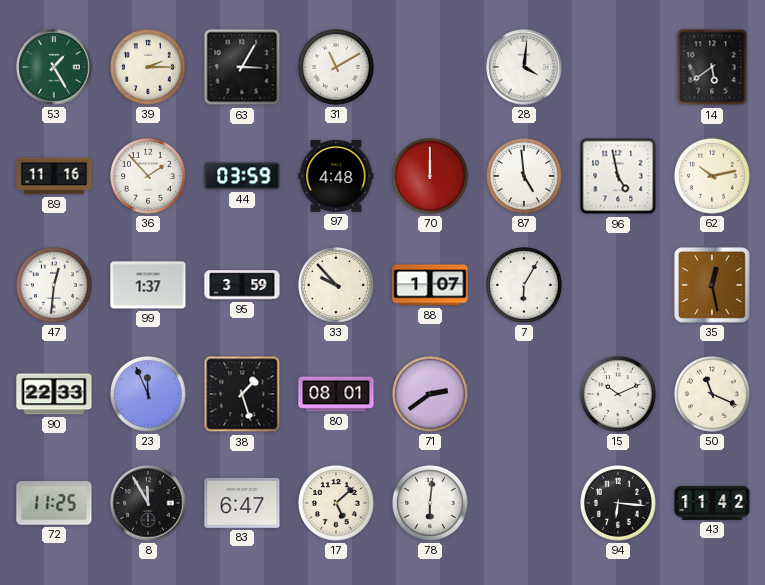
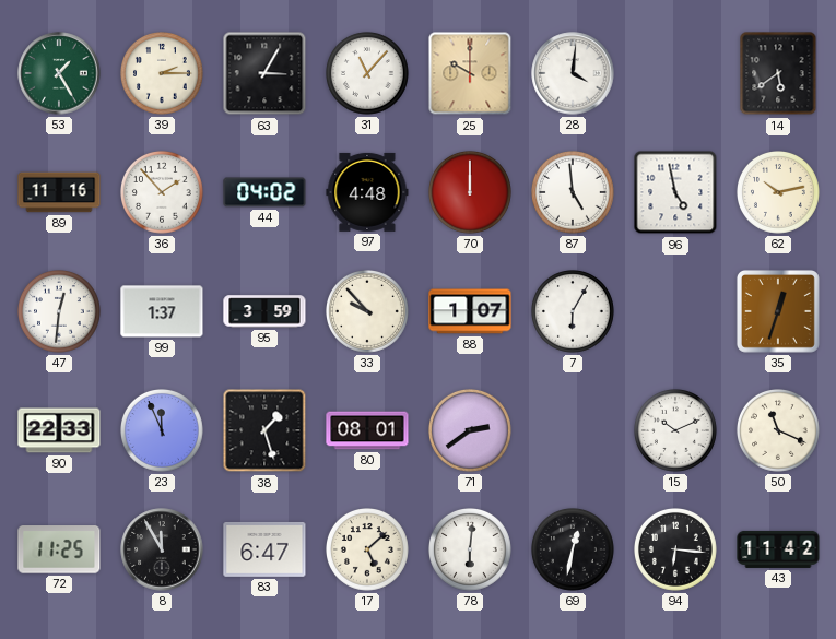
31: 11:10 -> 11:07
25: none -> 10:00
44: 03:59 -> 04:02
35: 12:28 -> 12:33
69: none -> 12:32
